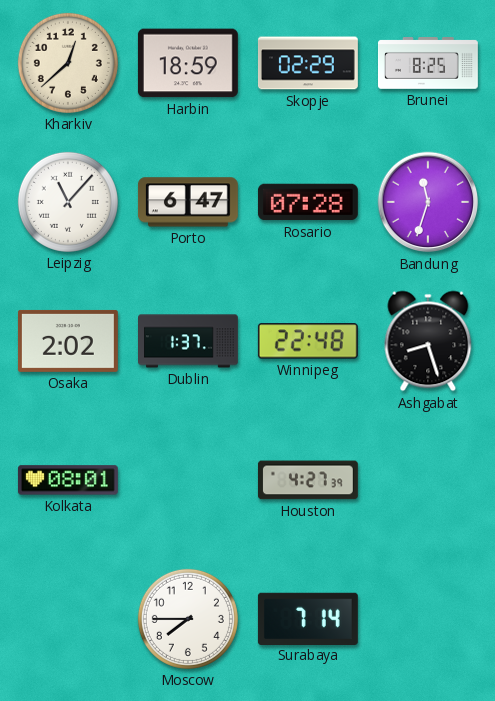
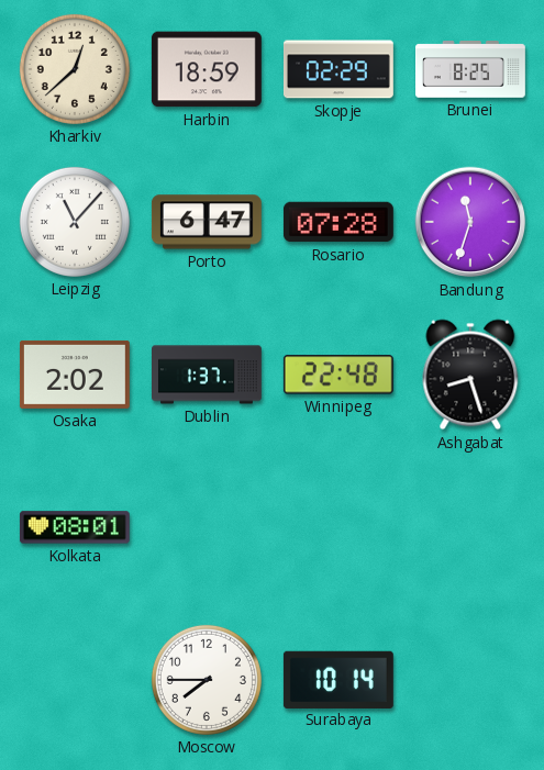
Houston: 4:27 -> none
Surabaya: 7:14 -> 10:14
